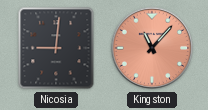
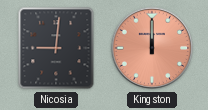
Kingston: 11:07 -> 12:00
